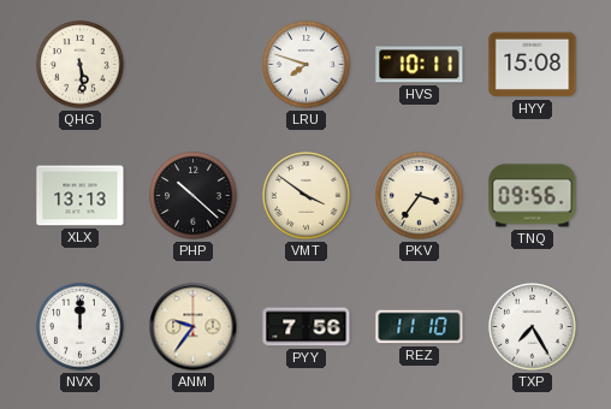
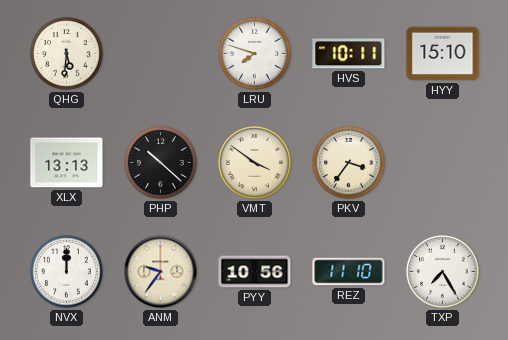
QHG: 5:29 -> 5:31
HYY: 15:08 -> 15:10
TNQ: 09:56 -> none
PYY: 7:56 -> 10:56
